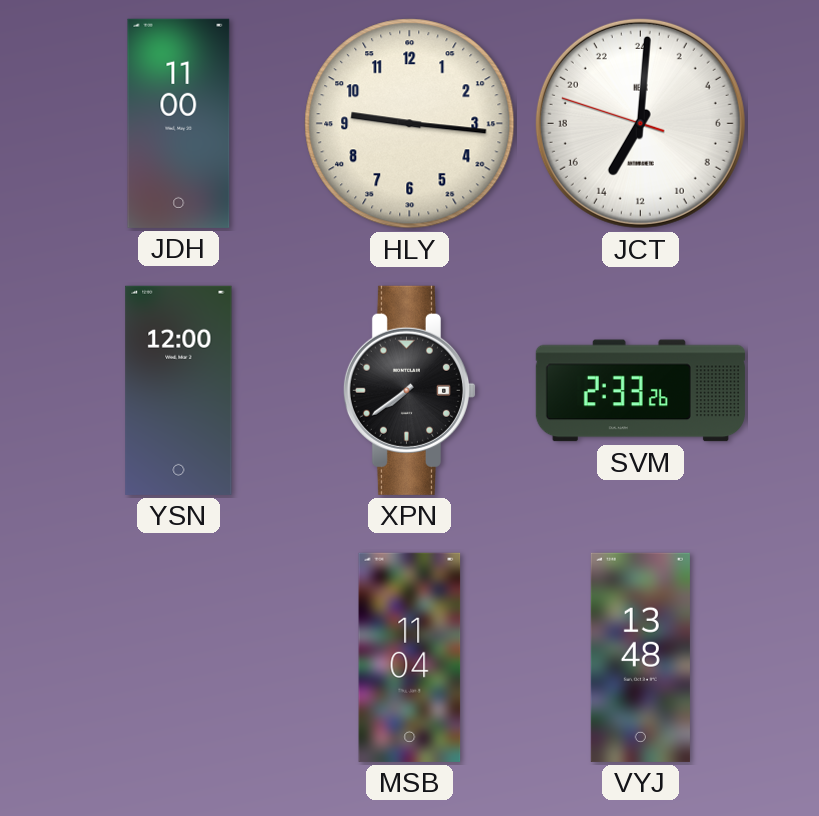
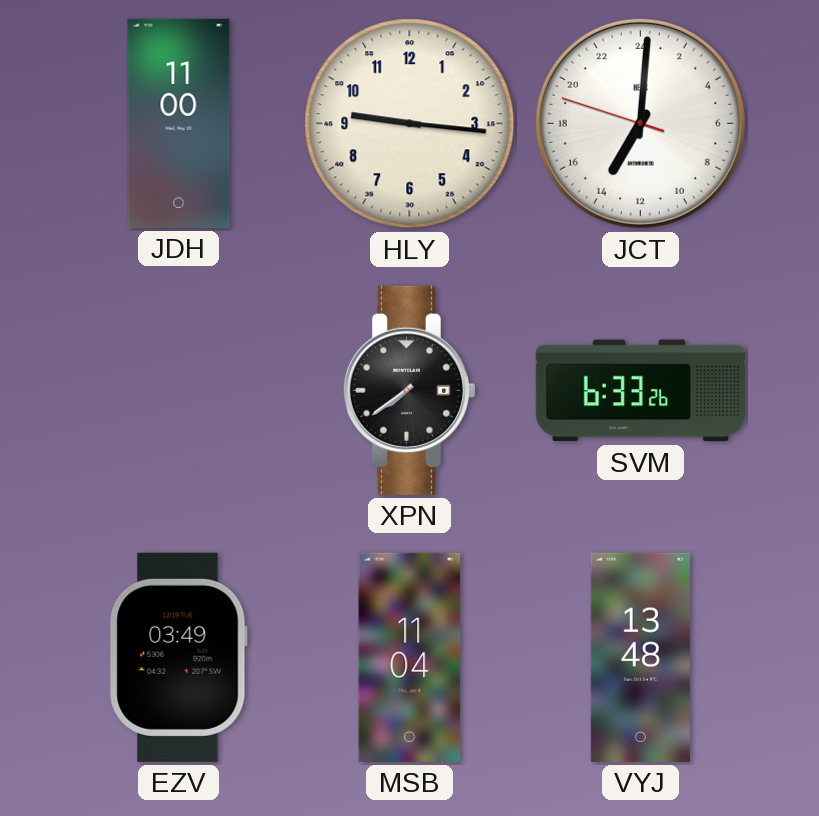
YSN: 12:00 -> none
SVM: 2:33 -> 6:33
EZV: none -> 03:49
